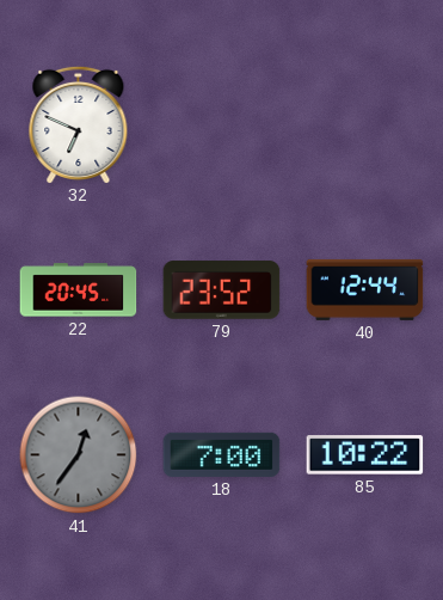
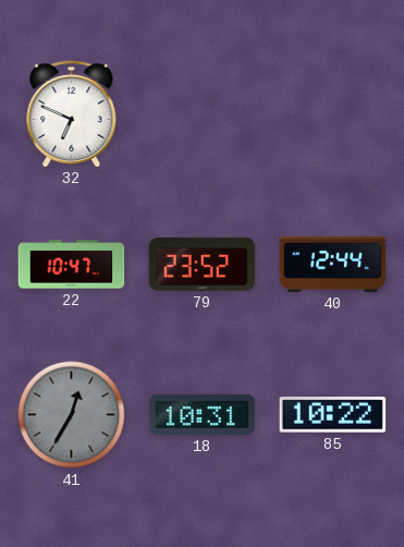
22: 20:45 -> 10:47
41: 12:36 -> 12:35
18: 7:00 -> 10:31
